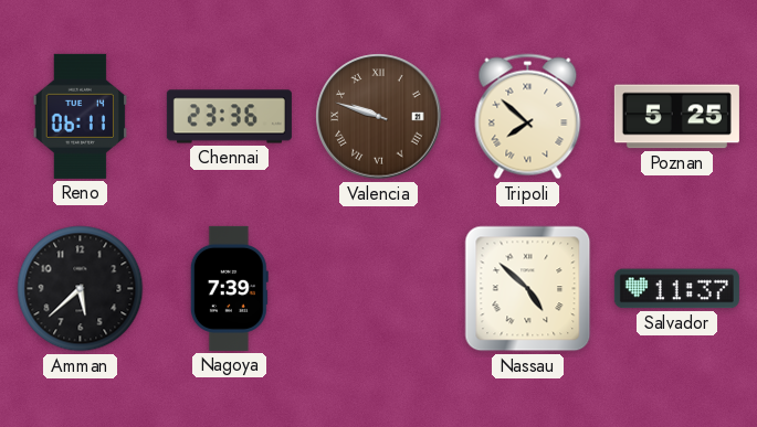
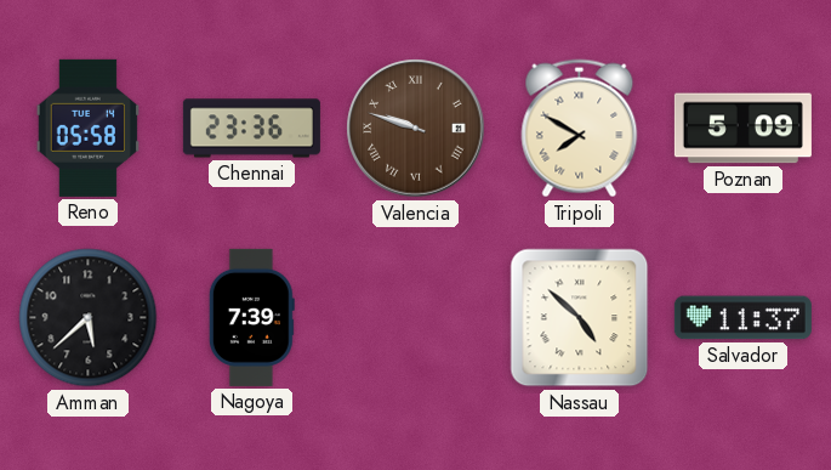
Reno: 06:11 -> 05:58
Tripoli: 7:52 -> 7:50
Poznan: 5:25 -> 5:09
